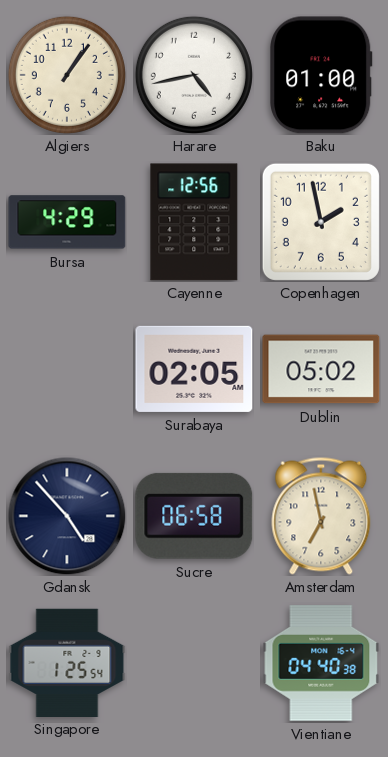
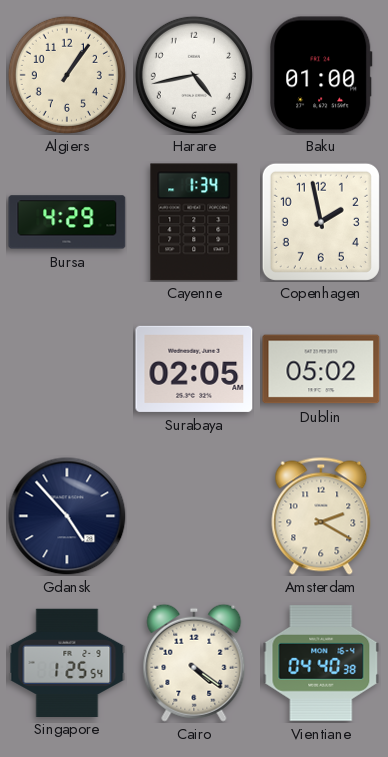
Cayenne: 12:56 -> 1:34
Sucre: 06:58 -> none
Amsterdam: 6:58 -> 2:20
Cairo: none -> 4:21
